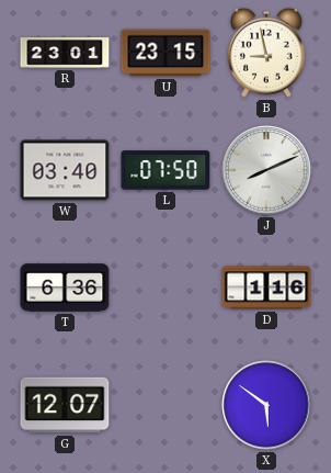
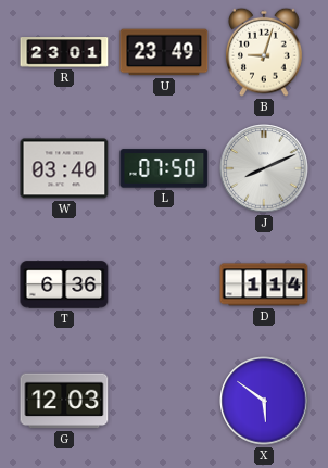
U: 23:15 -> 23:49
B: 8:58 -> 9:03
D: 1:16 -> 1:14
G: 12:07 -> 12:03
